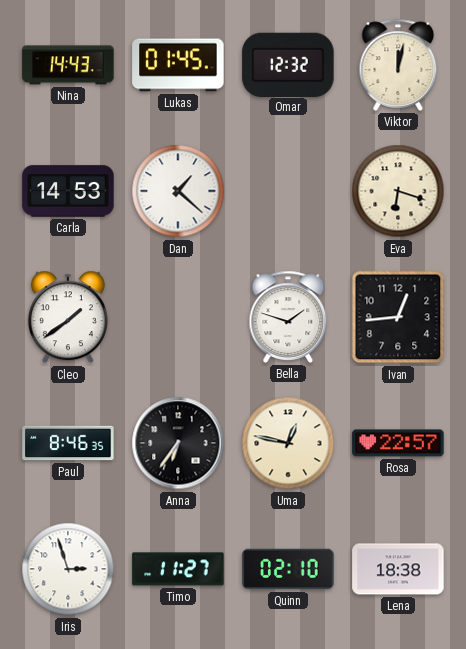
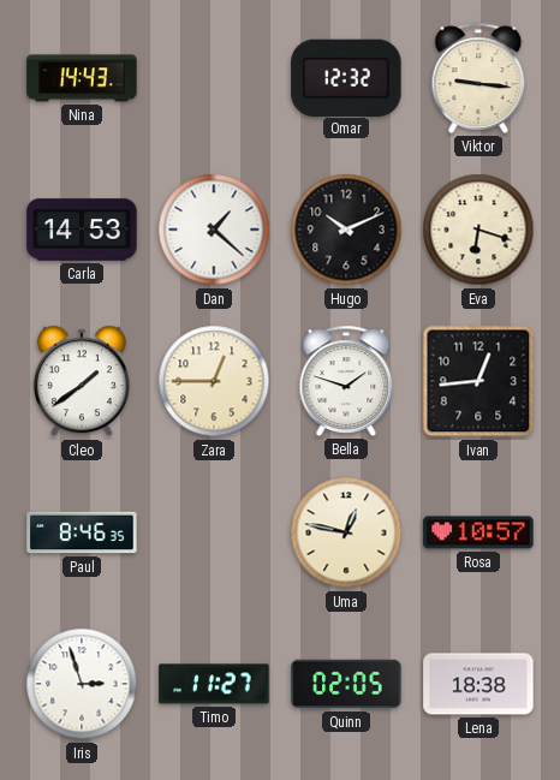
Lukas: 01:45 -> none
Viktor: 12:02 -> 9:16
Hugo: none -> 10:11
Zara: none -> 12:45
Anna: 6:36 -> none
Rosa: 22:57 -> 10:57
Quinn: 02:10 -> 02:05
